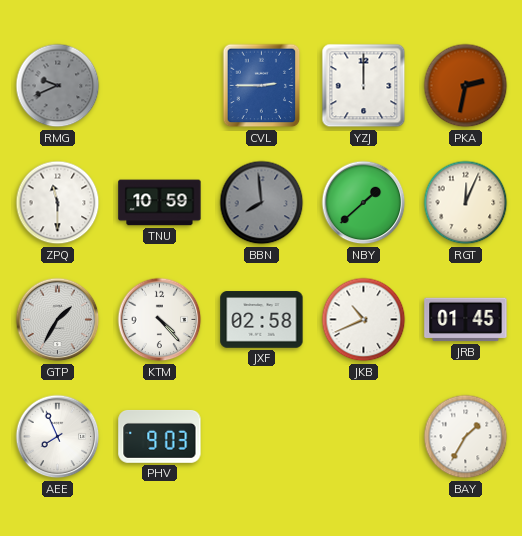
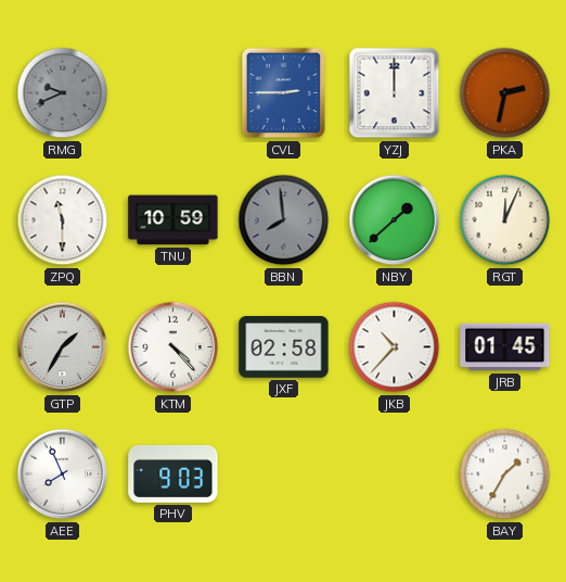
JKB: 10:41 -> 10:37
